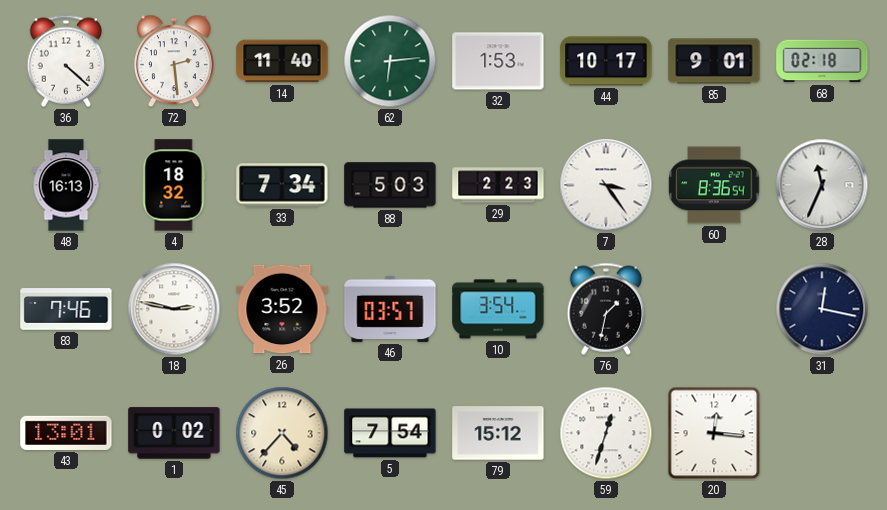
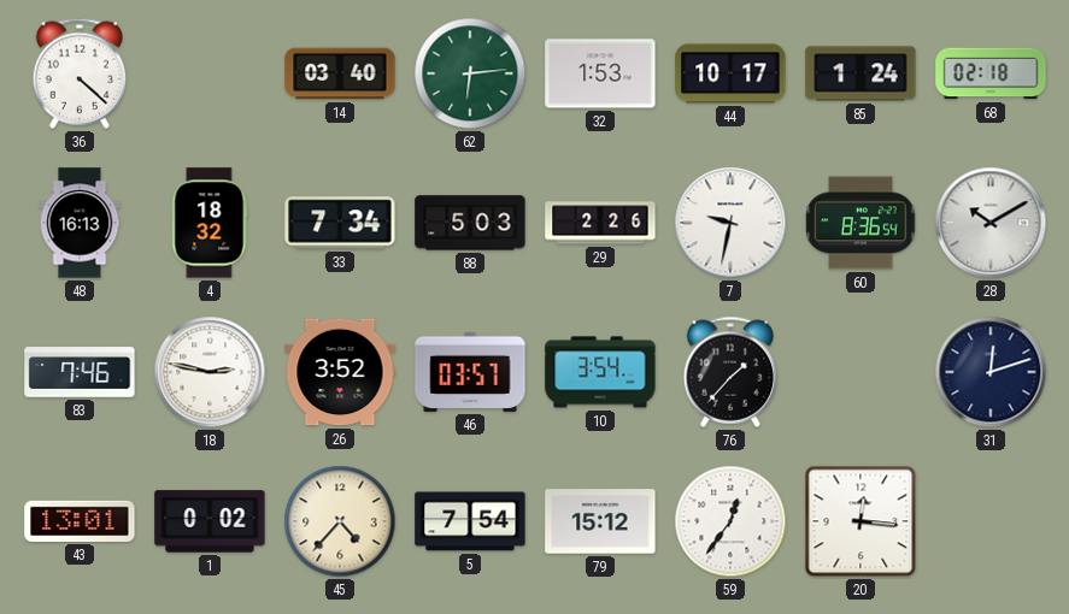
72: 2:29 -> none
14: 11:40 -> 03:40
85: 9:01 -> 1:24
29: 2:23 -> 2:26
7: 3:24 -> 9:32
28: 11:34 -> 10:10
76: 1:32 -> 1:37
31: 12:17 -> 12:12
59: 12:33 -> 12:36
